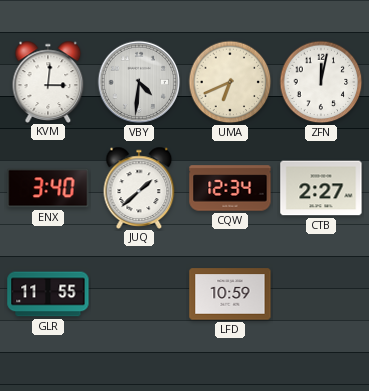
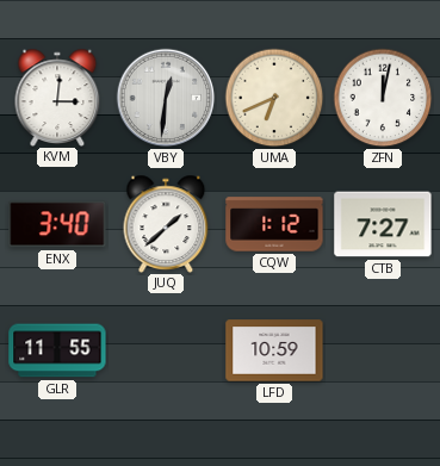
VBY: 4:31 -> 12:31
CQW: 12:34 -> 1:12
CTB: 2:27 -> 7:27
